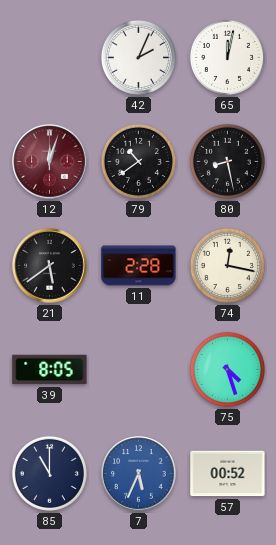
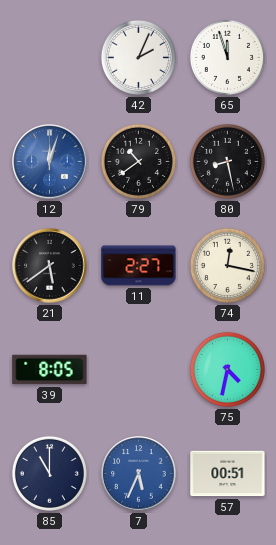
65: 12:02 -> 11:57
12 dial: burgundy -> blue
11: 2:28 -> 2:27
75: 4:27 -> 4:32
57: 00:52 -> 00:51
